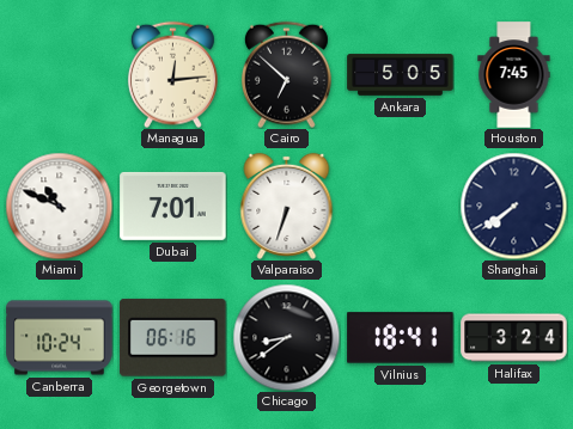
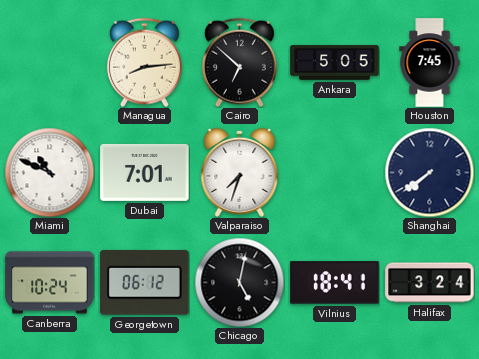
Managua: 12:14 -> 8:14
Valparaiso: 6:33 -> 7:33
Georgetown: 06:16 -> 06:12
Chicago: 8:39 -> 5:02
